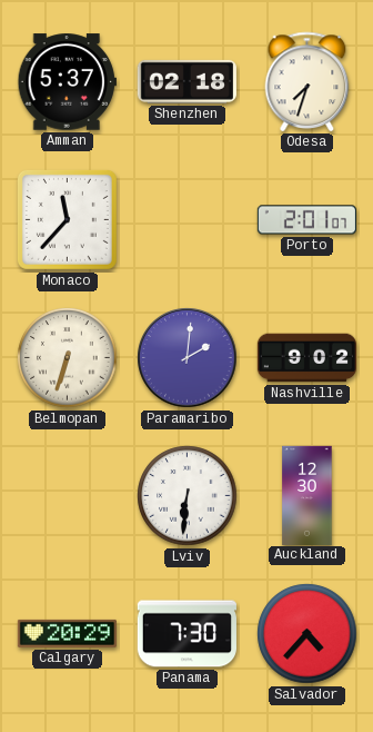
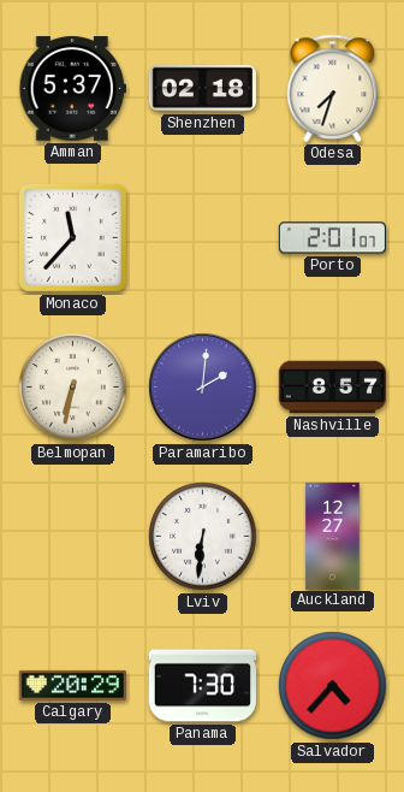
Belmopan: 6:33 -> 6:32
Nashville: 9:02 -> 8:57
Auckland: 12:30 -> 12:27
